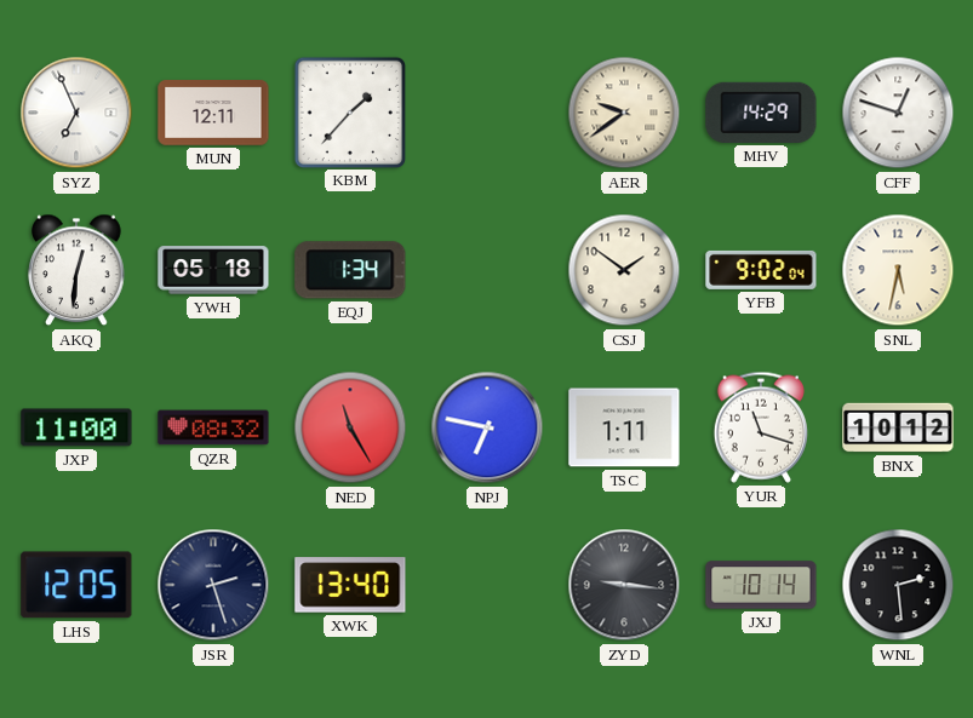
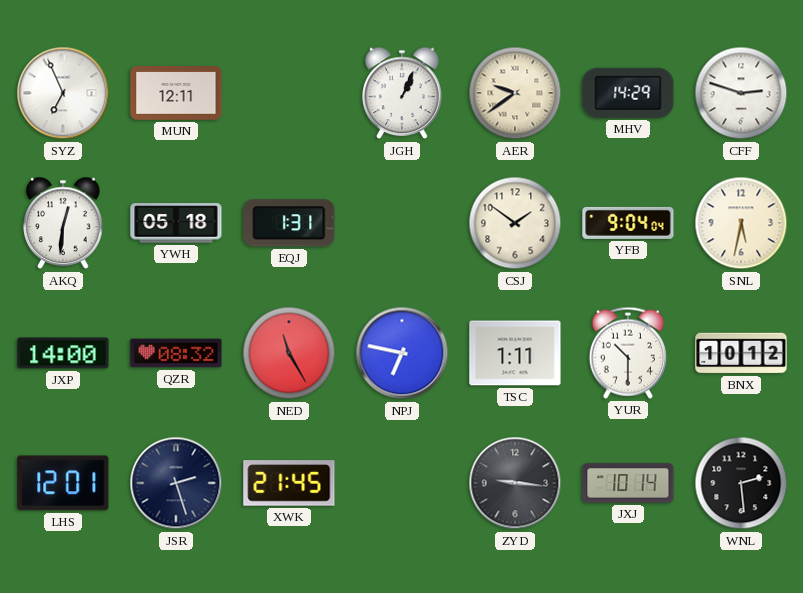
KBM: 1:37 -> none
JGH: none -> 1:04
CFF: 12:48 -> 2:48
EQJ: 1:34 -> 1:31
YFB: 9:02 -> 9:04
JXP: 11:00 -> 14:00
YUR: 11:18 -> 10:30
LHS: 12:05 -> 12:01
XWK: 13:40 -> 21:45
